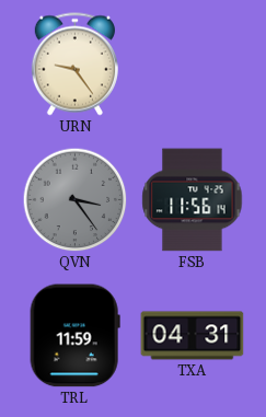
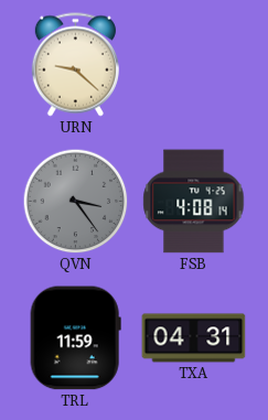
URN: 9:24 -> 9:22
FSB: 11:56 -> 4:08
